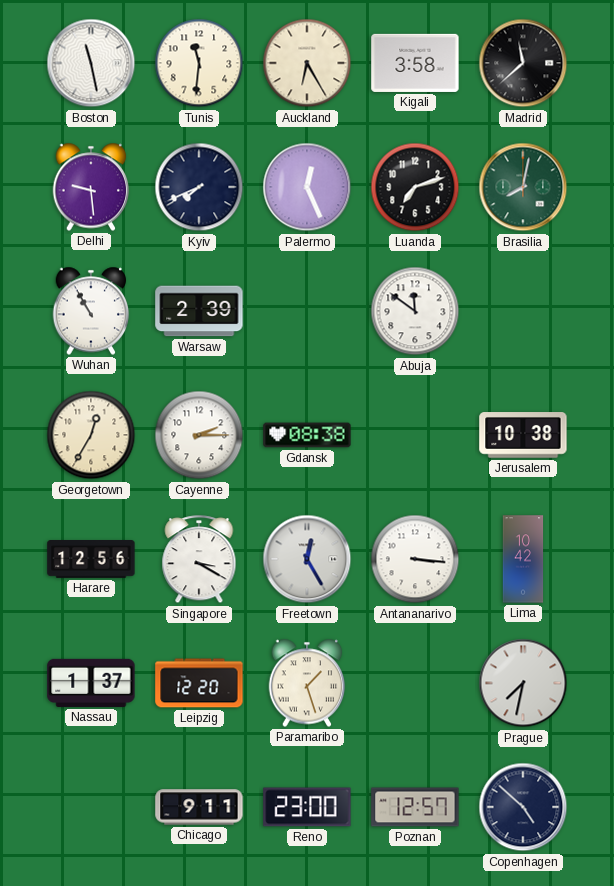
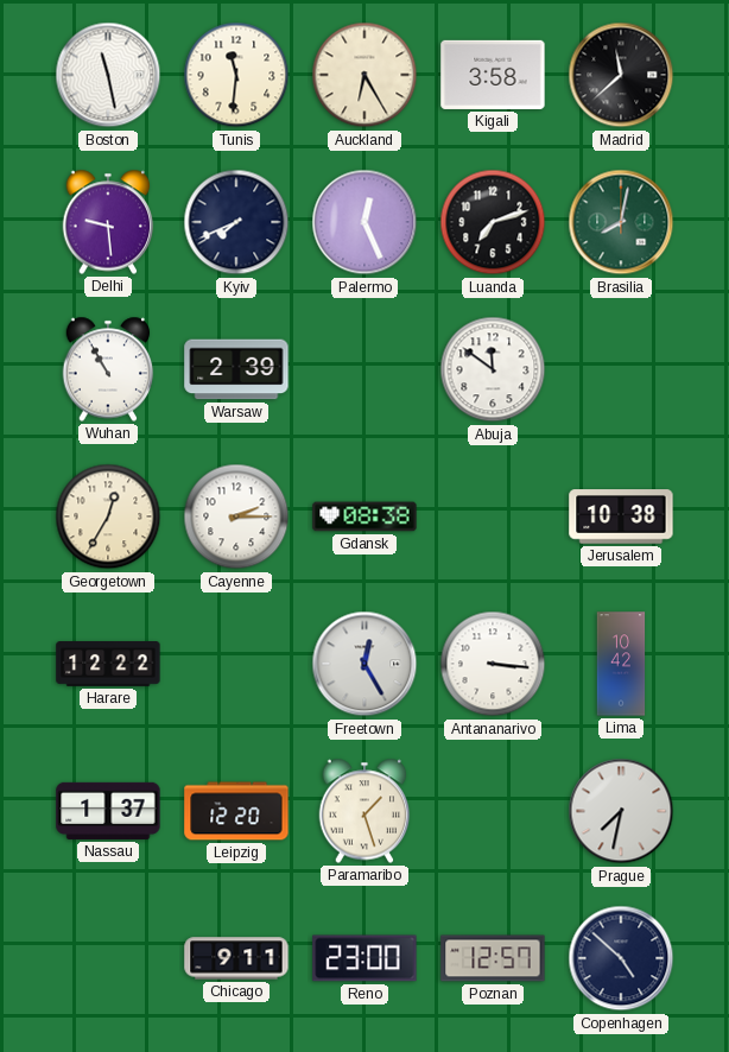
Harare: 12:56 -> 12:22
Singapore: 3:20 -> none
